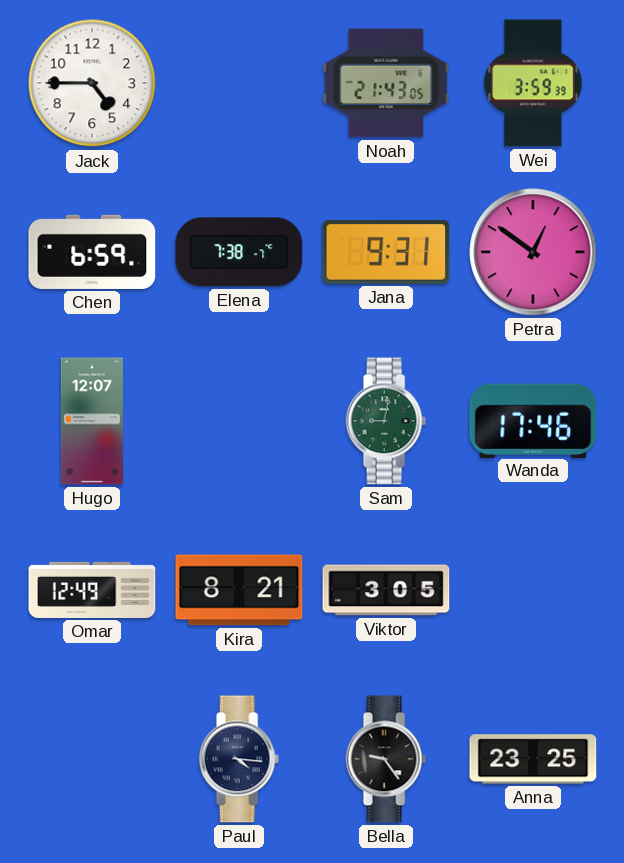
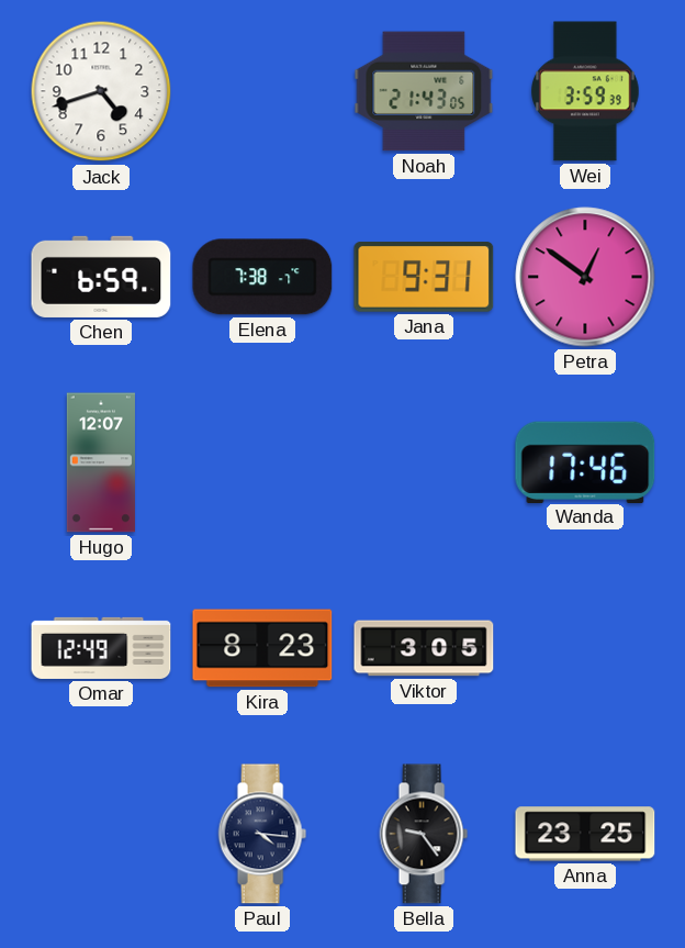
Jack: 4:45 -> 4:42
Sam: 9:02 -> none
Kira: 8:21 -> 8:23
